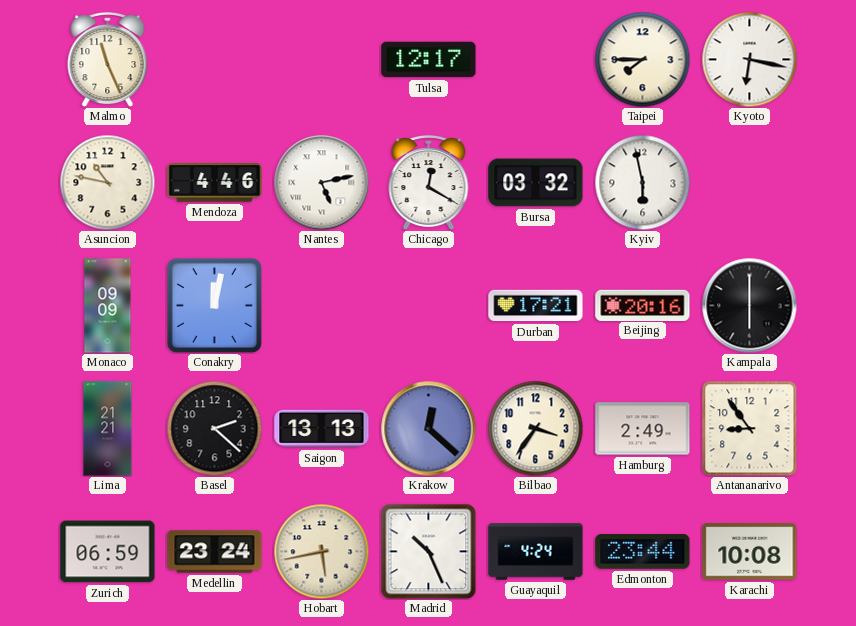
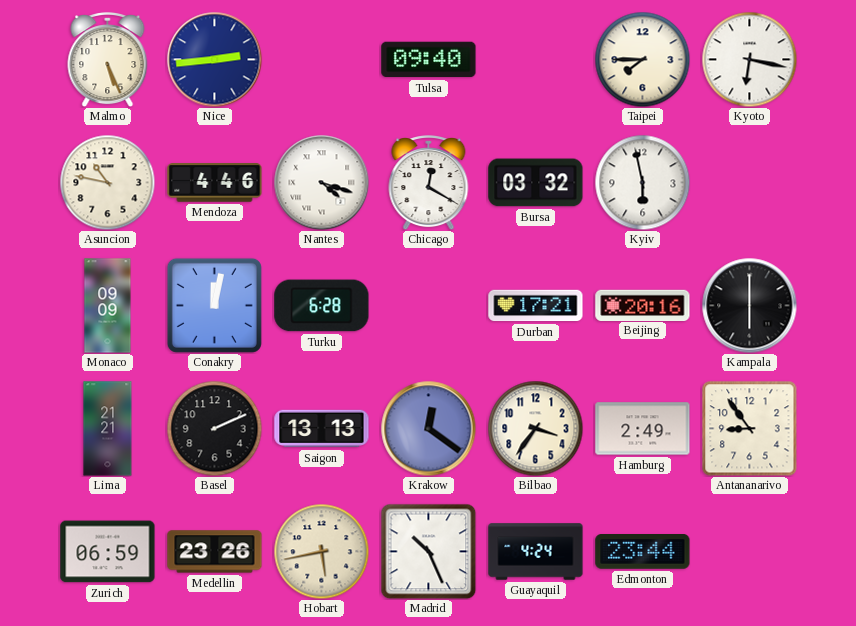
Malmo: 11:26 -> 5:26
Nice: none -> 2:44
Tulsa: 12:17 -> 09:40
Nantes: 5:13 -> 4:18
Turku: none -> 6:28
Basel: 2:22 -> 2:11
Krakow: 12:22 -> 12:21
Medellin: 23:24 -> 23:26
Karachi: 10:08 -> none
